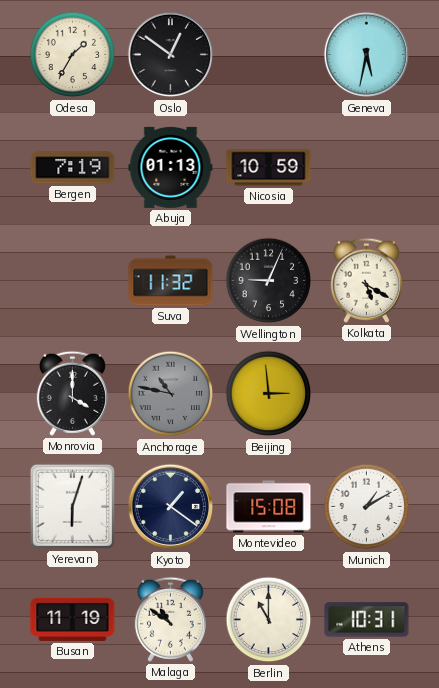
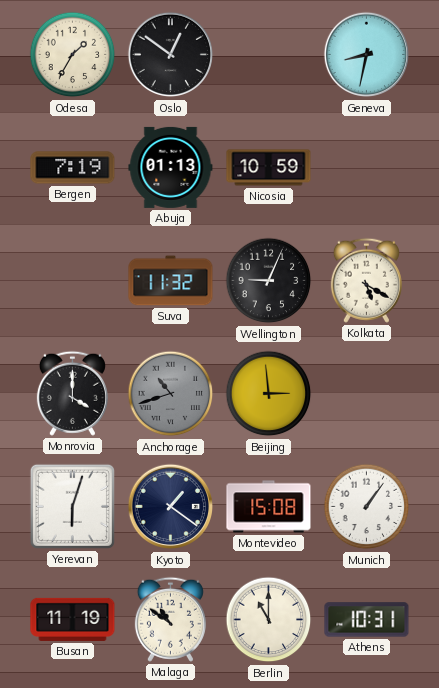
Geneva: 5:32 -> 8:32
Anchorage: 10:47 -> 10:42
Munich: 1:10 -> 1:06
